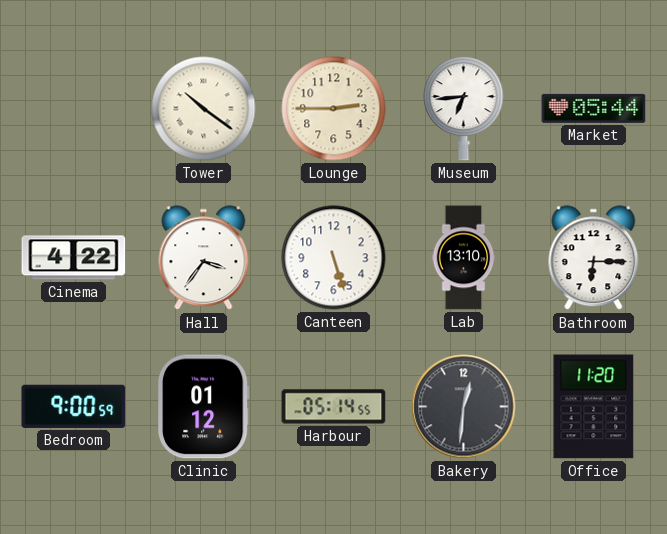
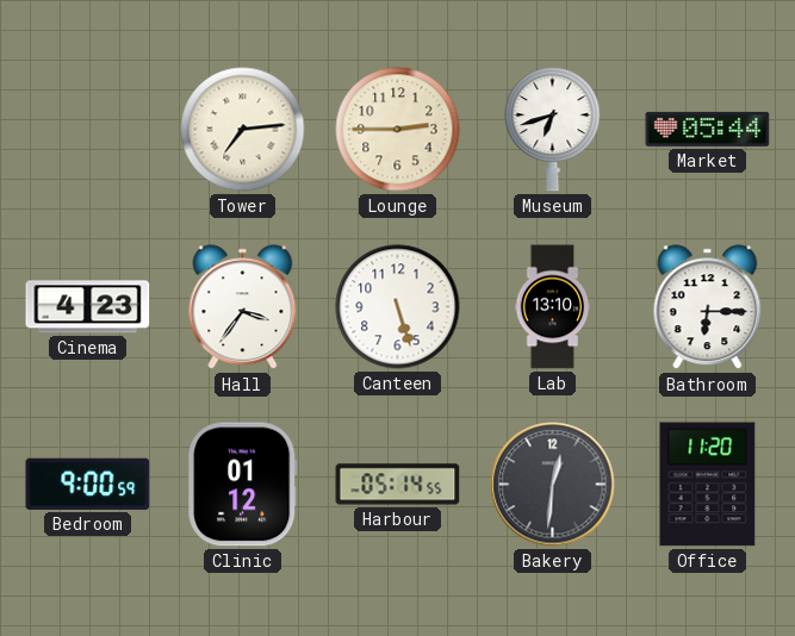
Tower: 10:21 -> 7:14
Museum: 6:44 -> 6:42
Cinema: 4:22 -> 4:23
